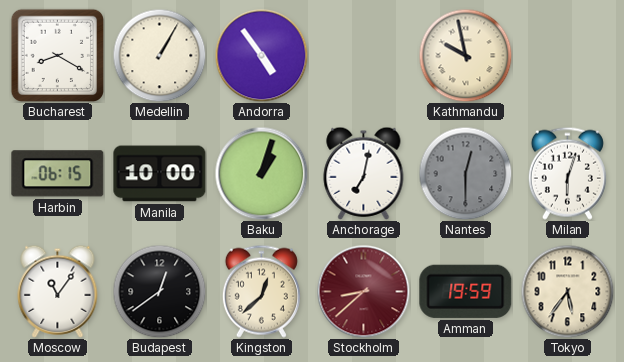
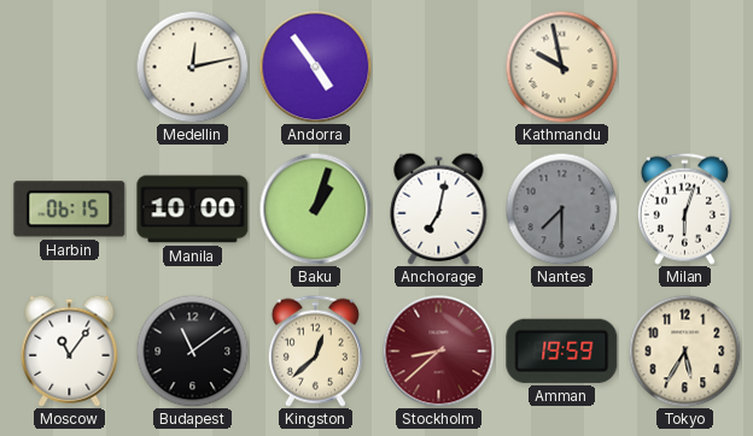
Bucharest: 8:20 -> none
Medellin: 1:05 -> 12:13
Nantes: 12:30 -> 7:30
Budapest: 12:39 -> 11:09
Tokyo: 5:36 -> 5:35
